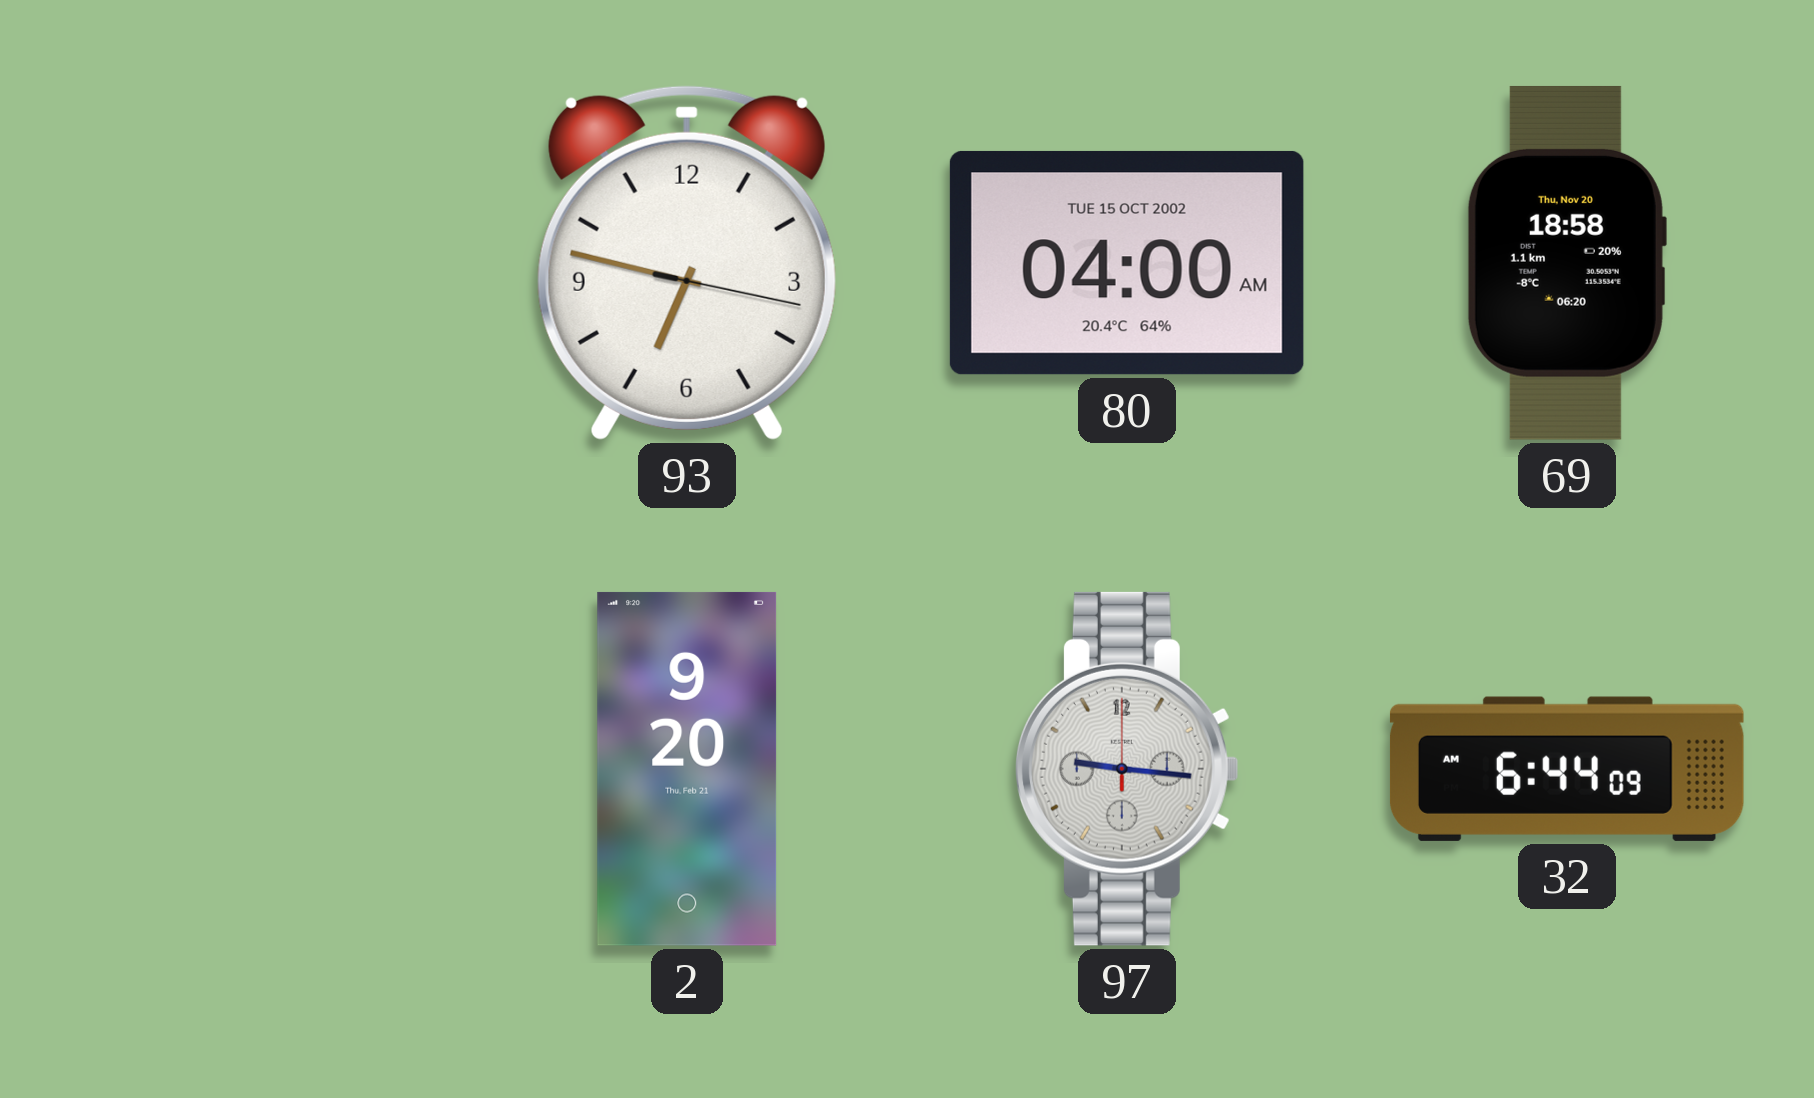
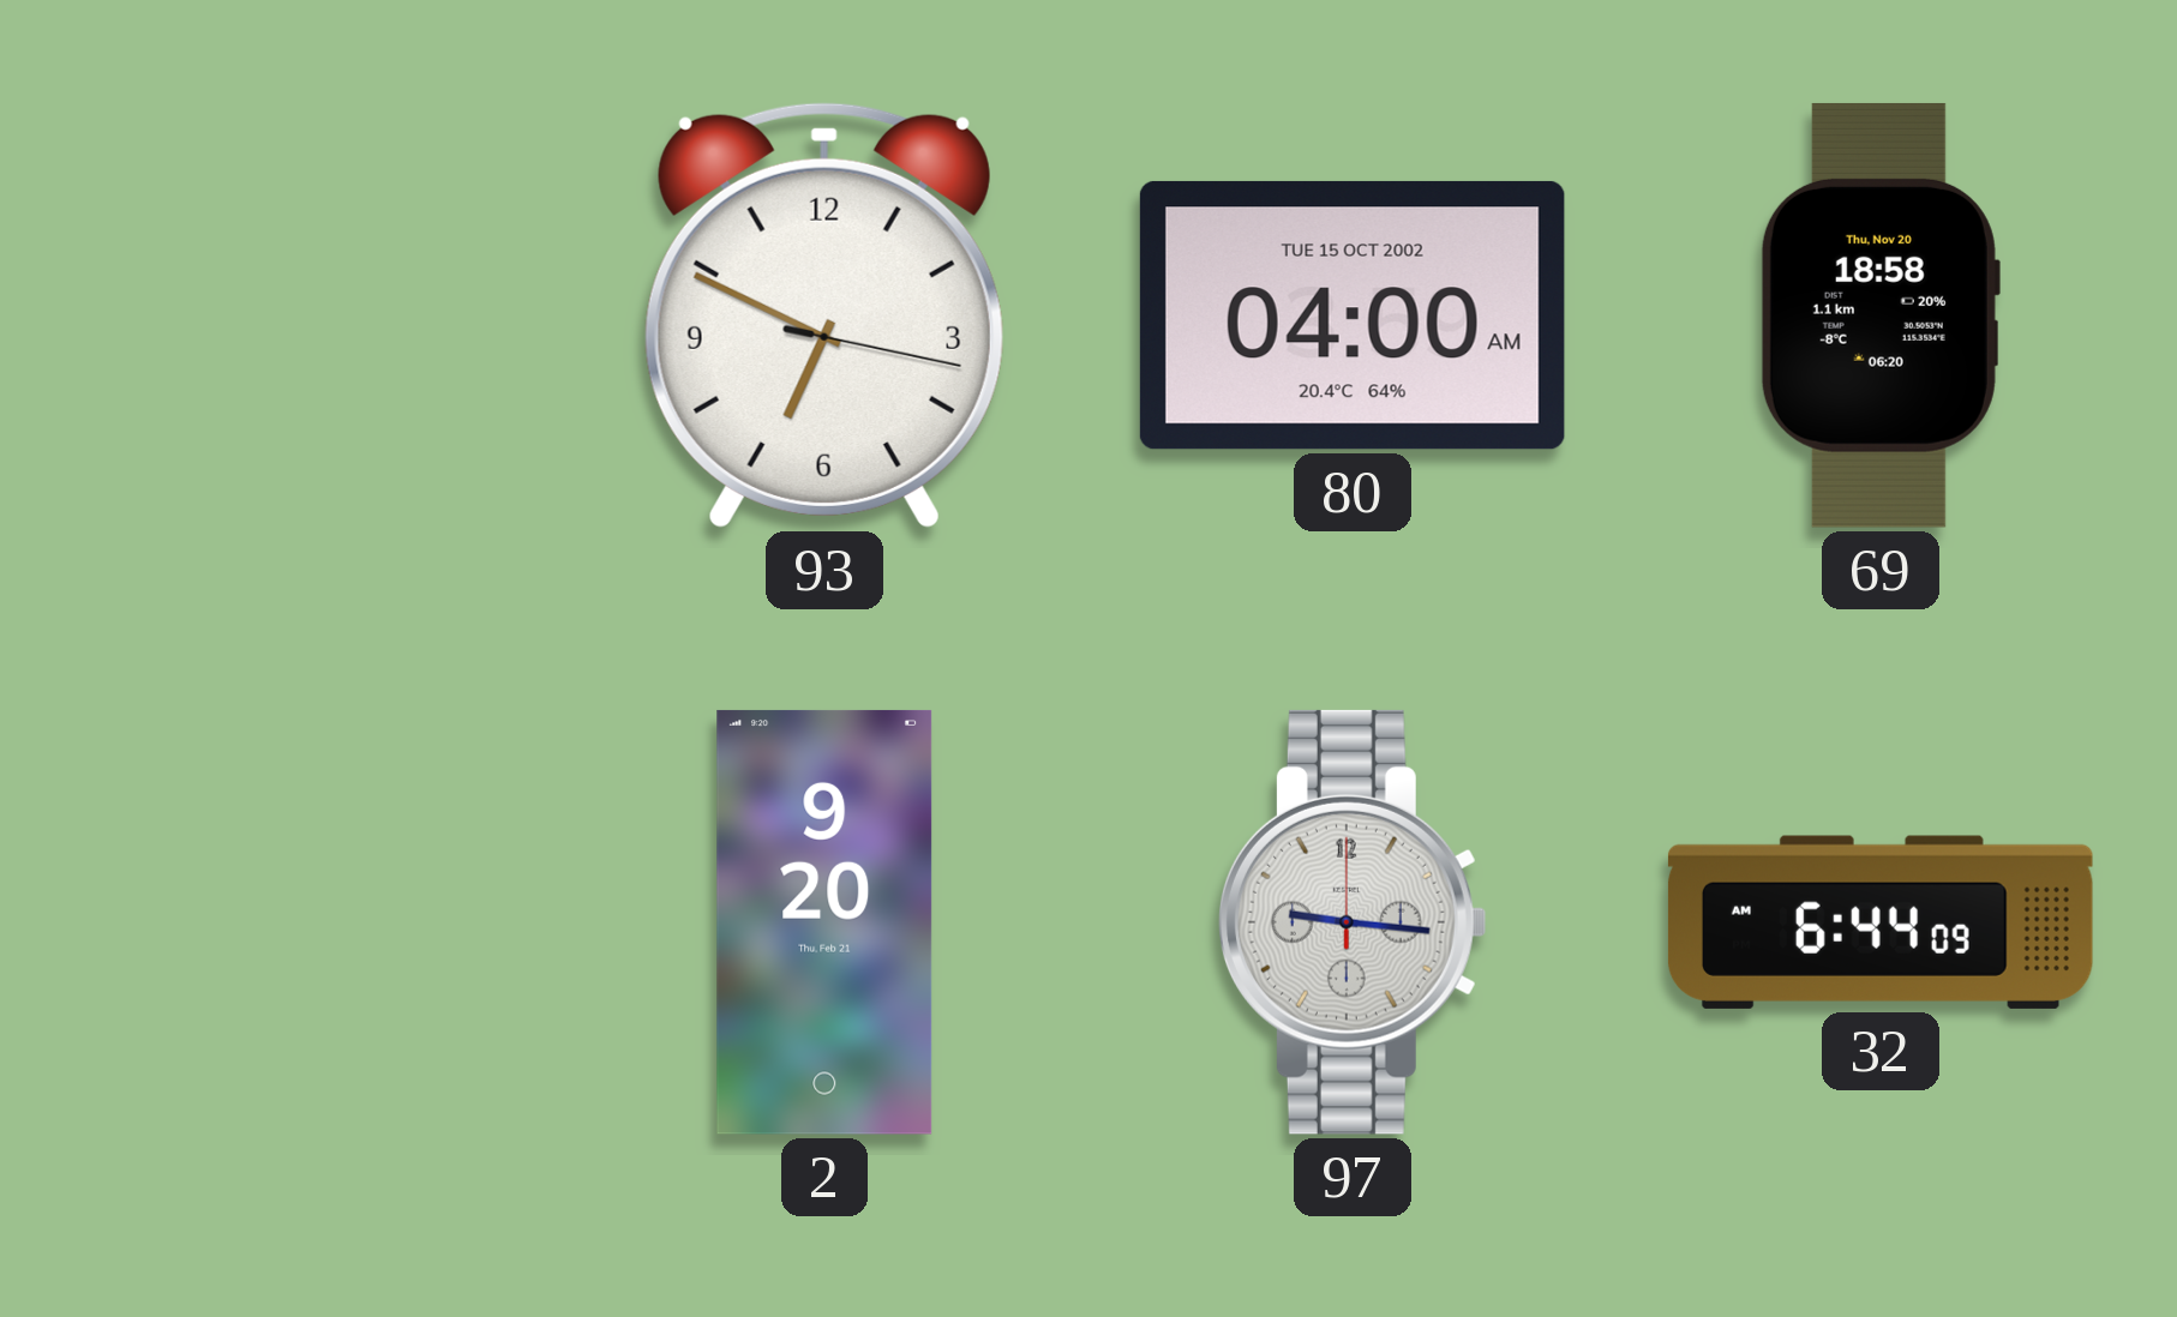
93: 6:47 -> 6:49
